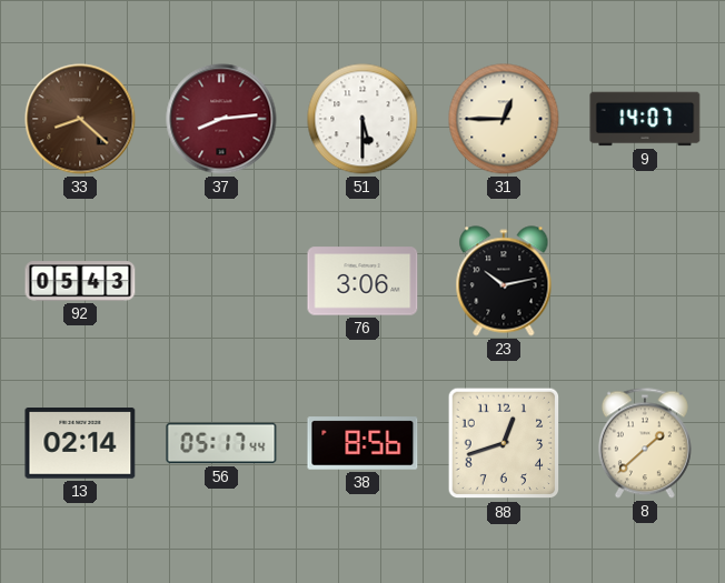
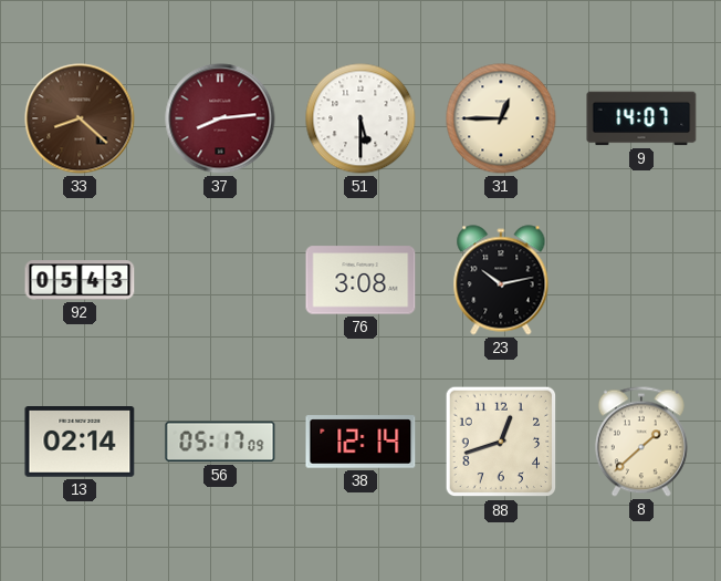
76: 3:06 -> 3:08
56: 05:17:44 -> 05:17:09
38: 8:56 -> 12:14
